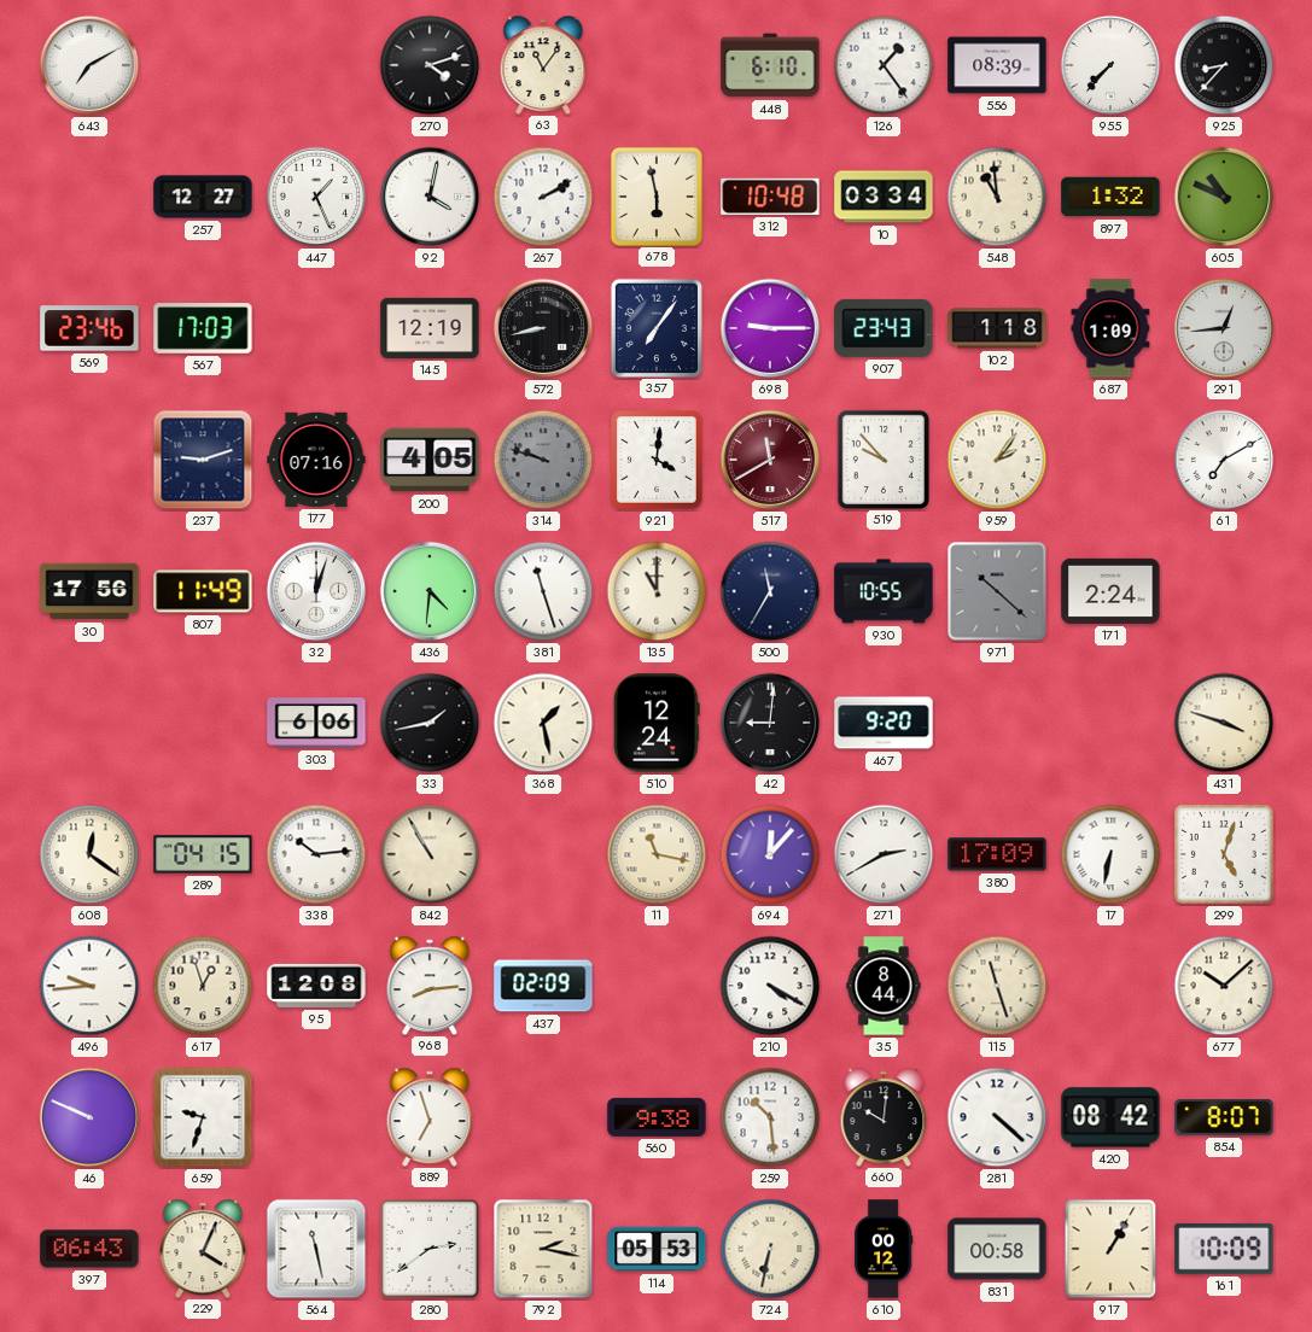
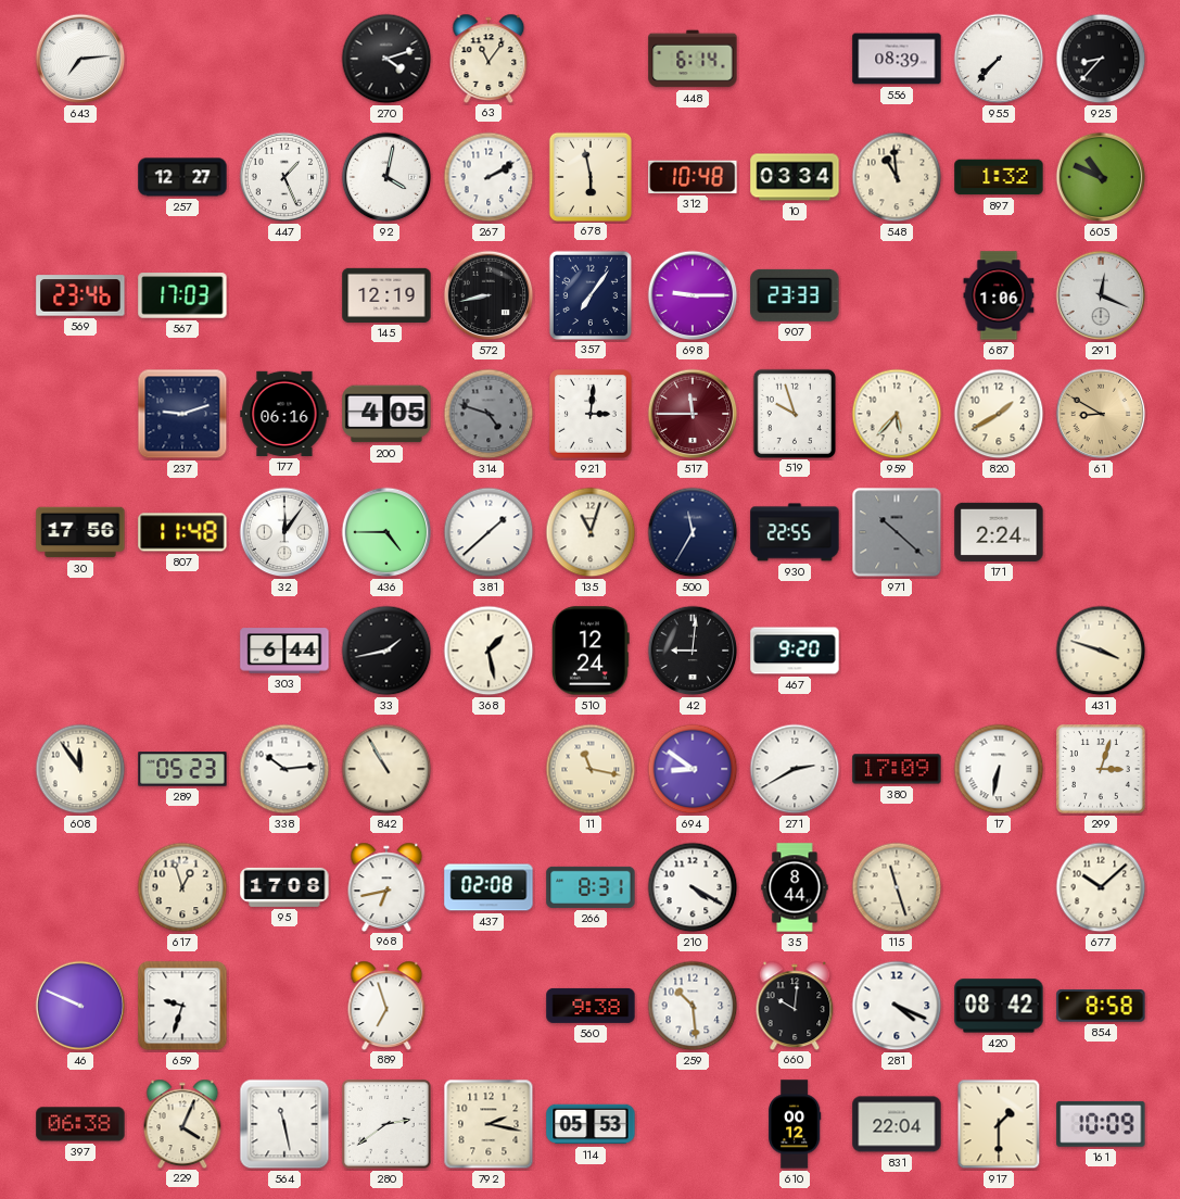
643: 7:10 -> 7:14
448: 6:10 -> 6:14
126: 1:24 -> none
907: 23:43 -> 23:33
102: 1:18 -> none
687: 1:09 -> 1:06
291: 12:44 -> 12:19
177: 07:16 -> 06:16
314: 9:48 -> 4:48
921: 4:01 -> 3:01
517: 11:40 -> 11:45
519: 9:53 -> 9:57
959: 2:06 -> 5:37
820: none -> 1:40
61: 7:10 -> 8:50
61 dial: white -> champagne
807: 11:49 -> 11:48
32: 12:03 -> 12:06
436: 4:31 -> 4:45
381: 11:27 -> 1:38
135: 11:00 -> 11:03
930: 10:55 -> 22:55
303: 6:06 -> 6:44
608: 12:21 -> 11:54
289: 04:15 -> 05:23
694: 12:07 -> 8:51
299: 5:03 -> 3:03
496: 9:44 -> none
95: 12:08 -> 17:08
968: 8:14 -> 6:43
437: 02:09 -> 02:08
266: none -> 8:31
281: 4:22 -> 4:19
854: 8:07 -> 8:58
397: 06:43 -> 06:38
724: 6:32 -> none
831: 00:58 -> 22:04
917: 1:05 -> 1:30
